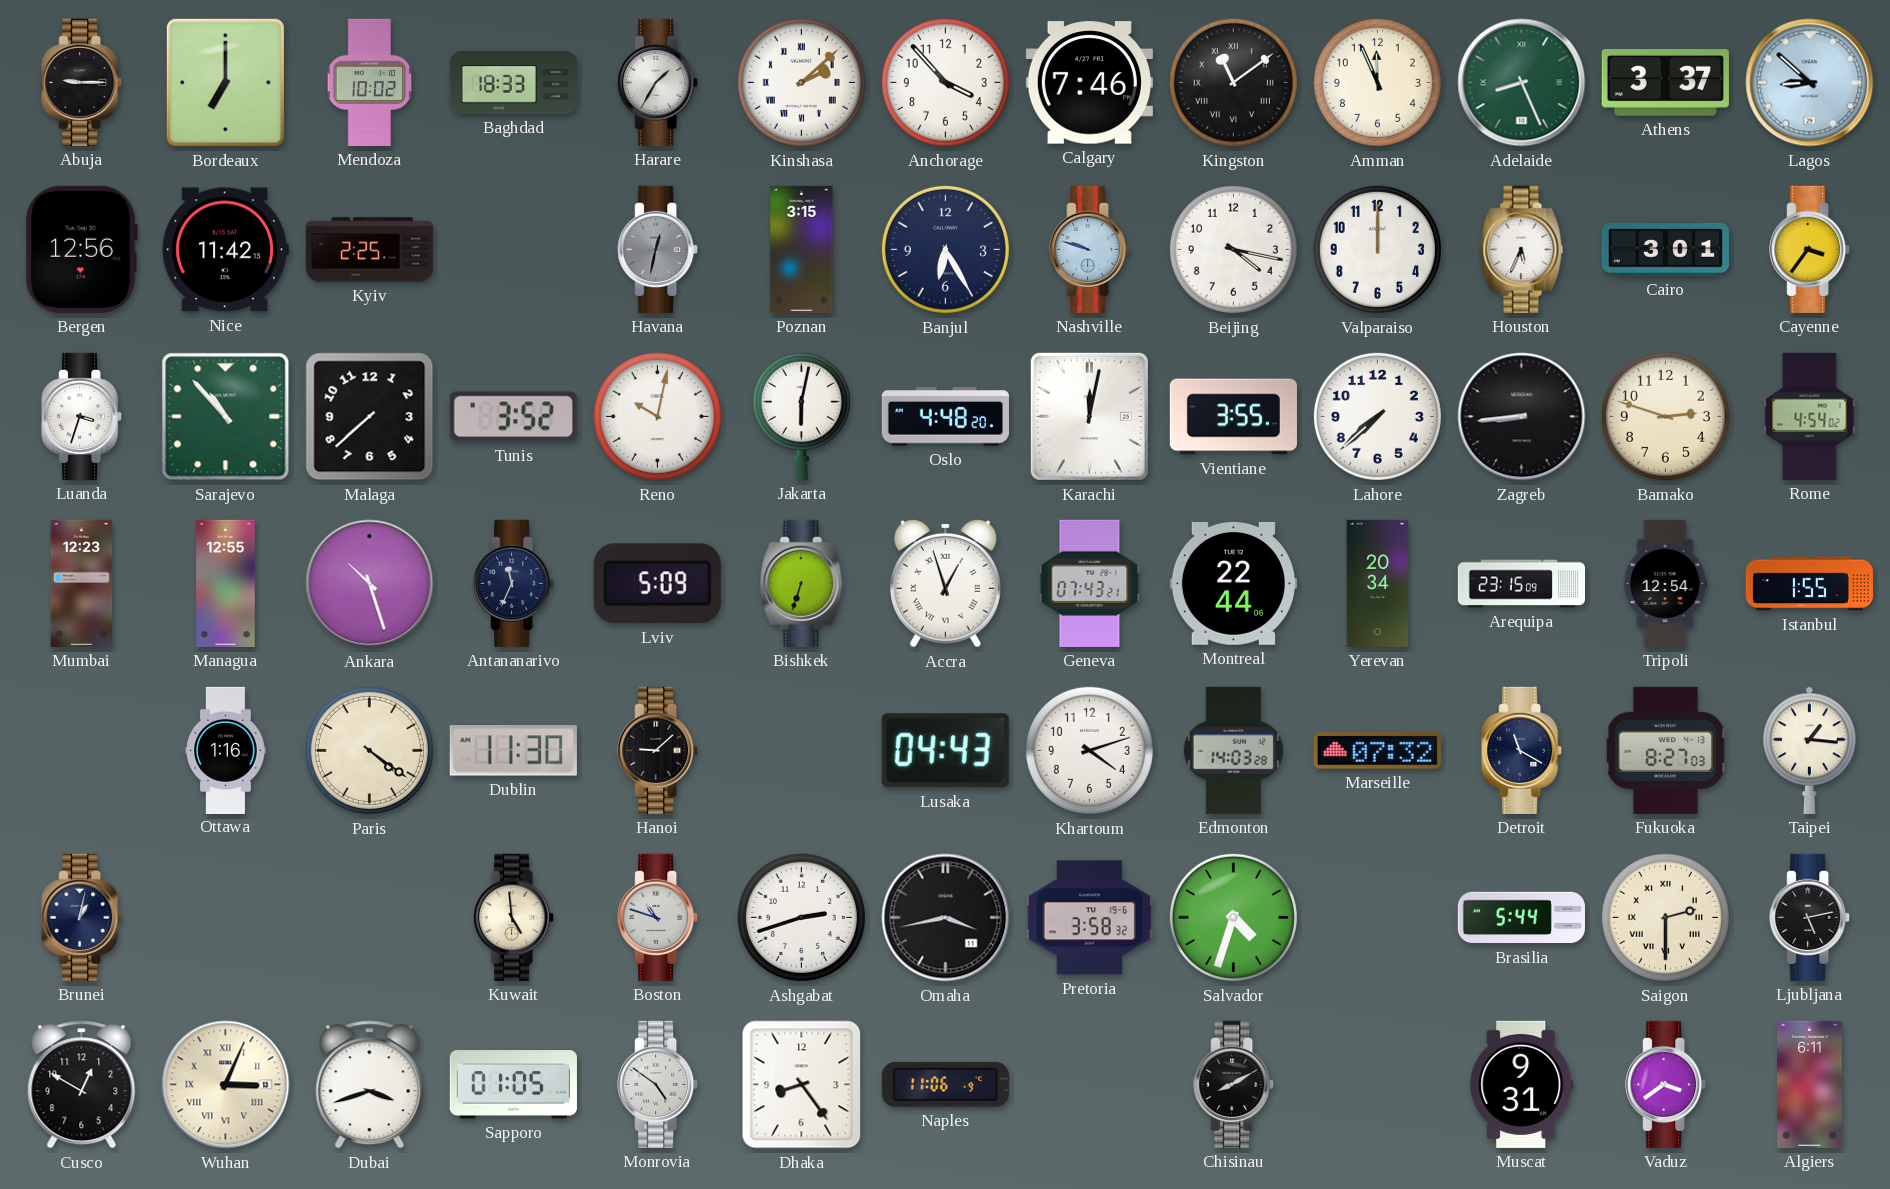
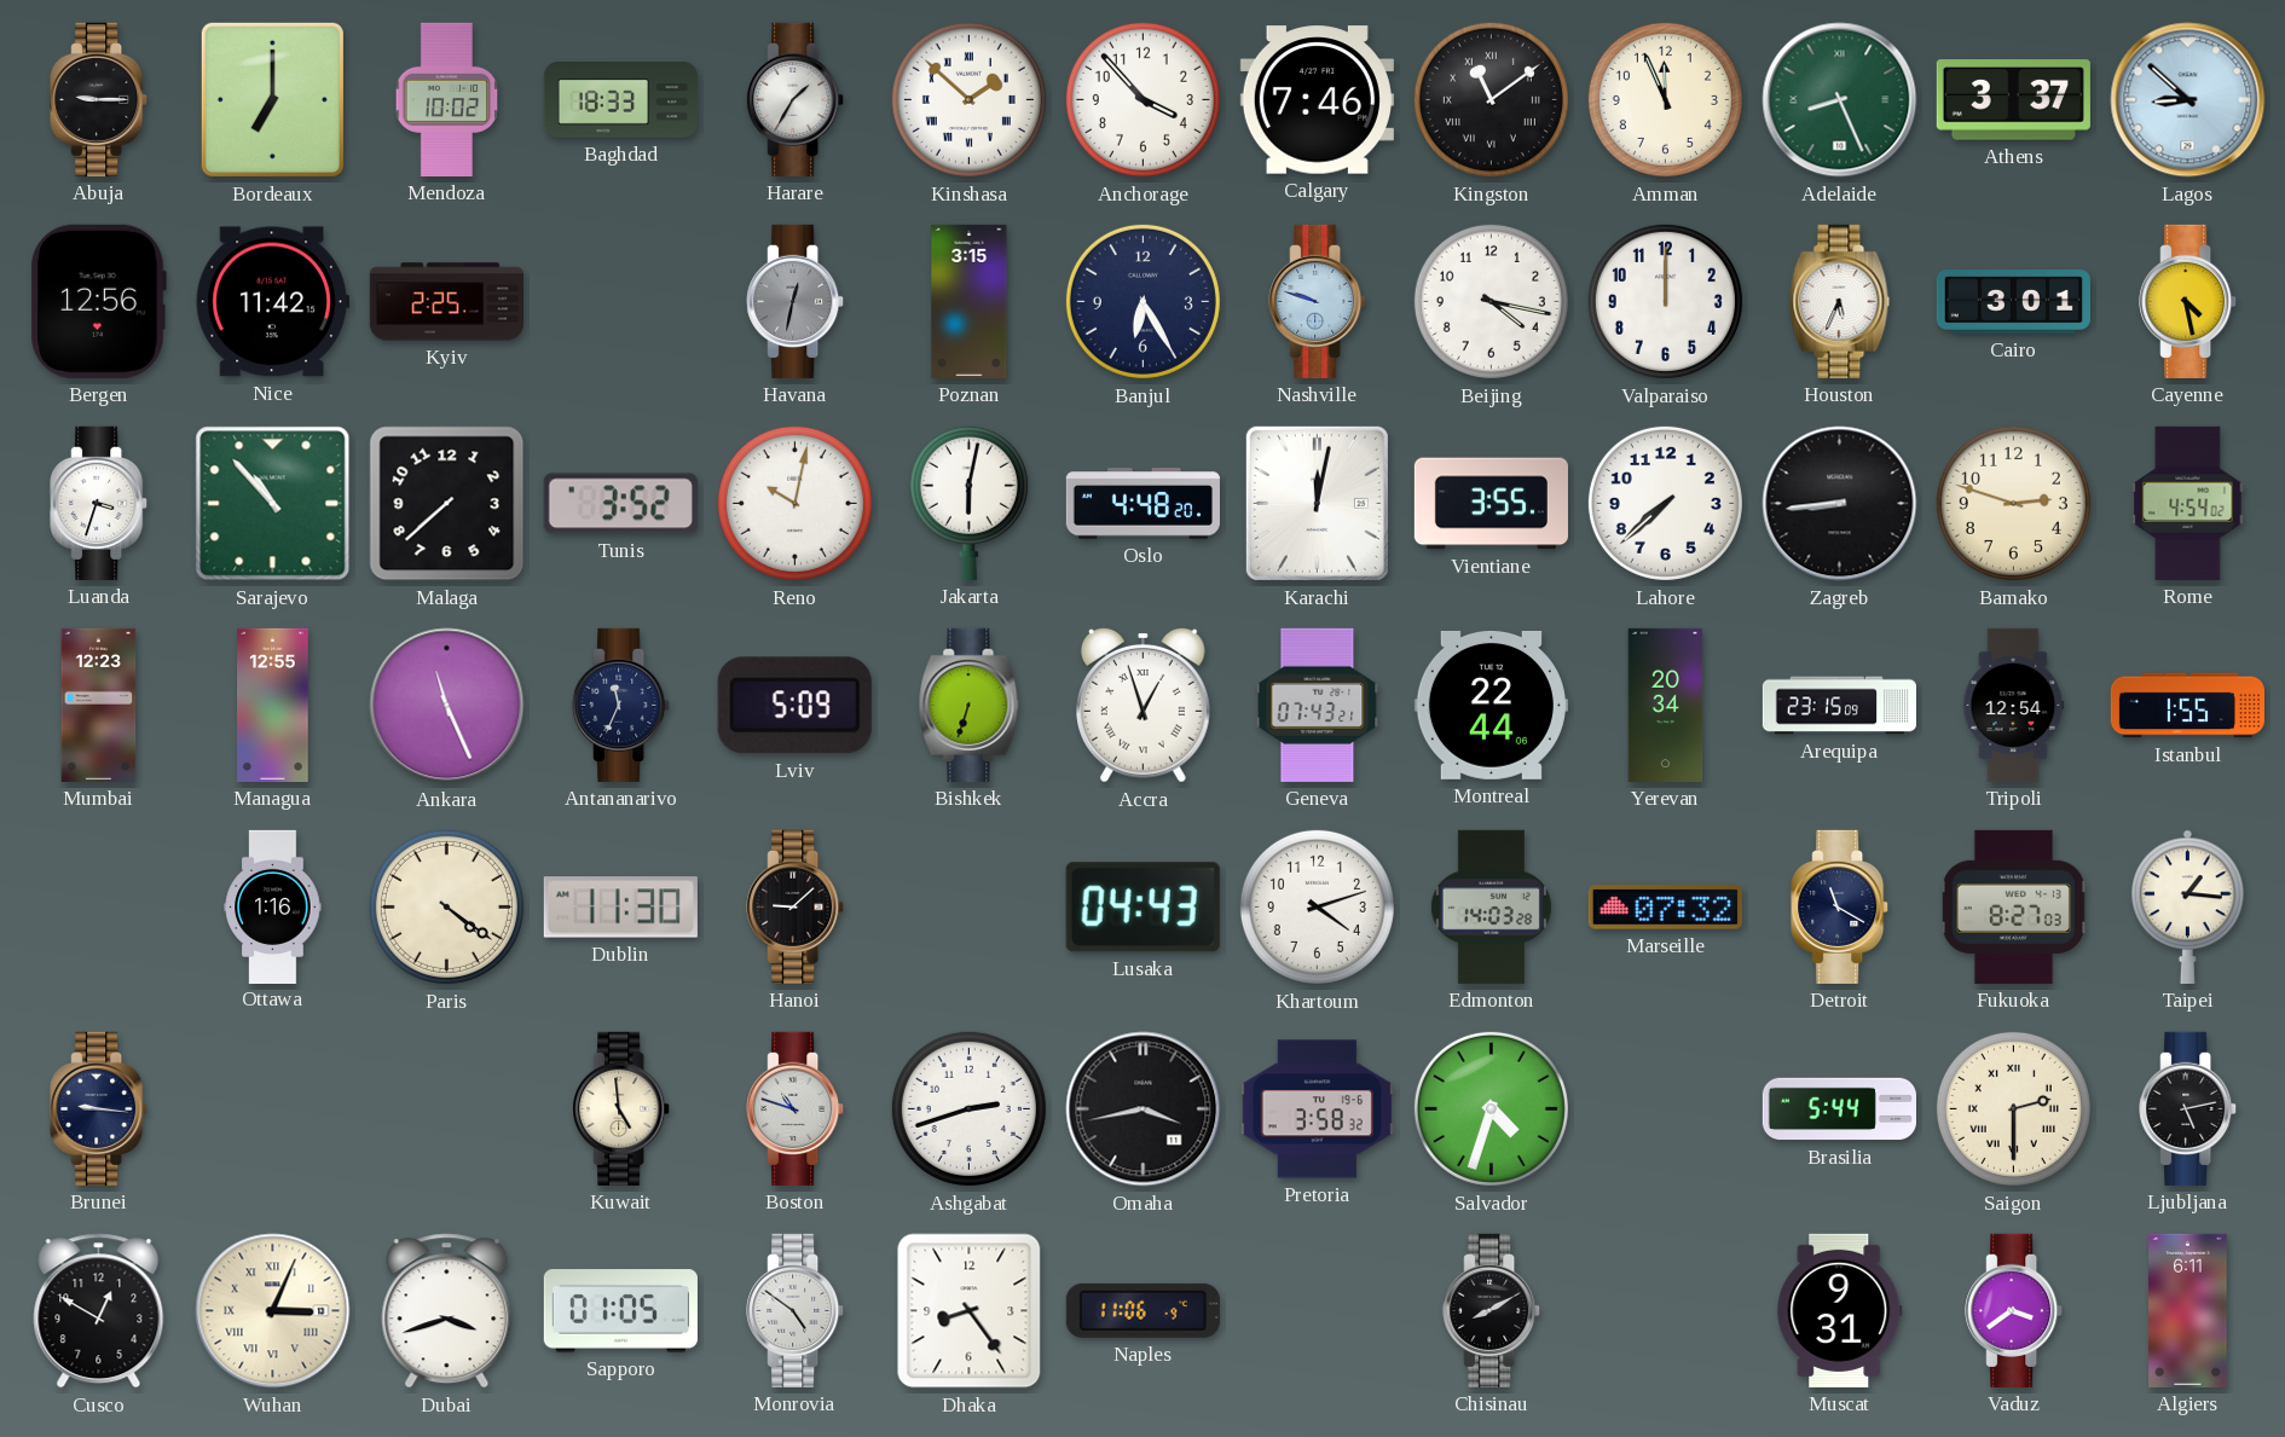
Kinshasa: 2:08 -> 1:52
Cayenne: 3:36 -> 4:28
Ankara: 10:27 -> 11:26
Brunei: 1:02 -> 9:16
